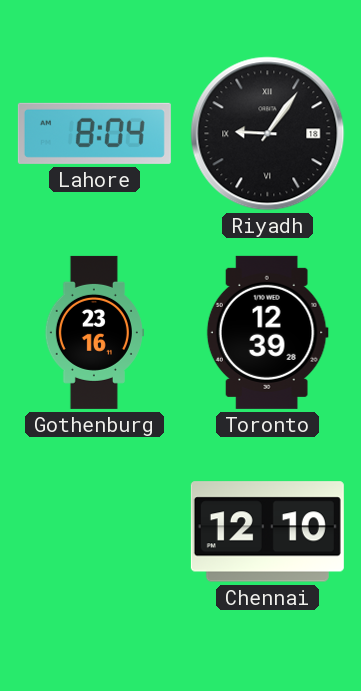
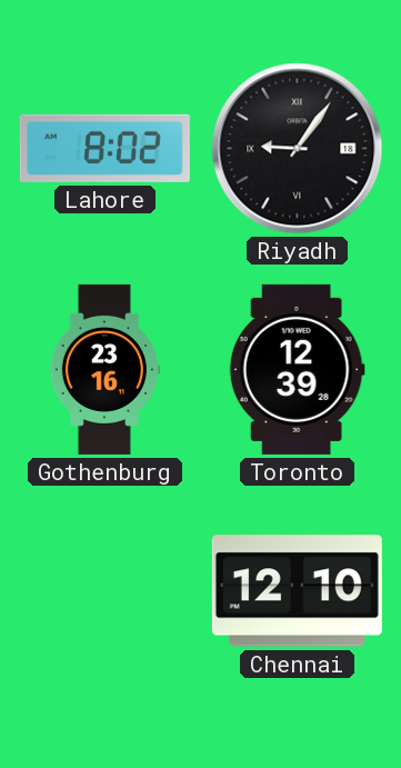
Lahore: 8:04 -> 8:02
